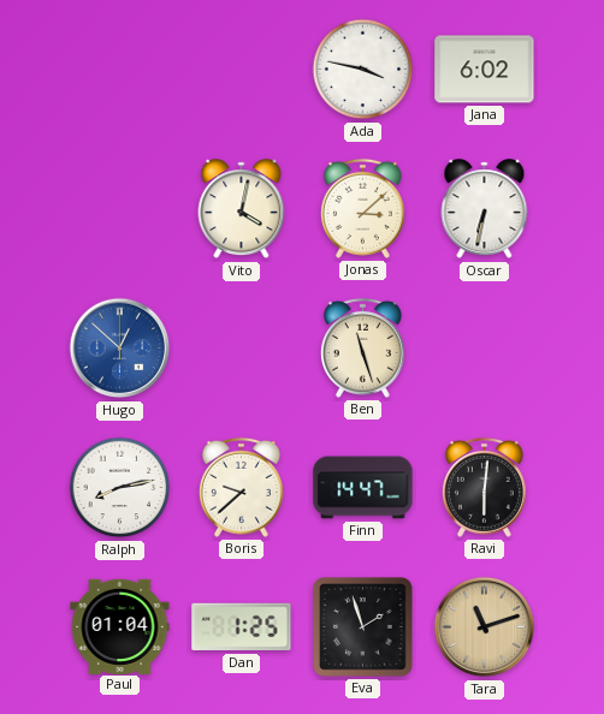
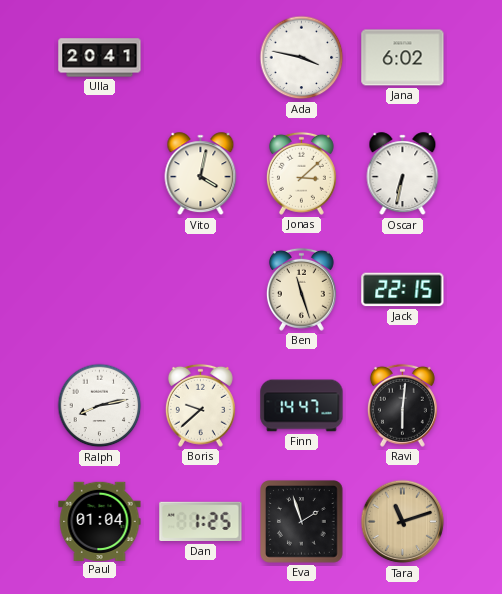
Ulla: none -> 20:41
Hugo: 12:52 -> none
Jack: none -> 22:15
